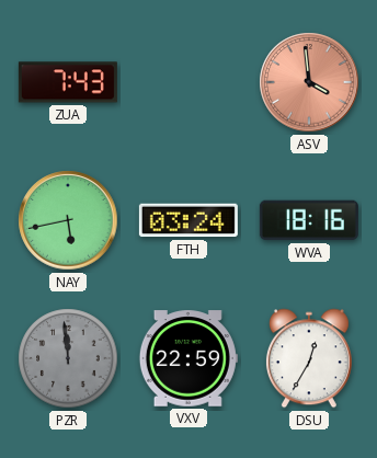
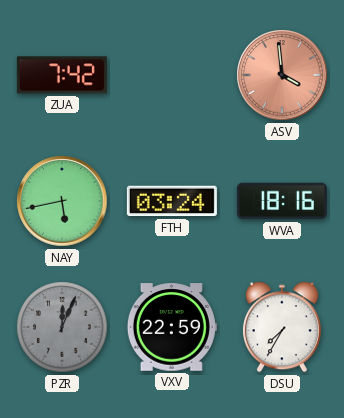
ZUA: 7:43 -> 7:42
PZR: 11:59 -> 12:04
DSU: 12:35 -> 7:35
